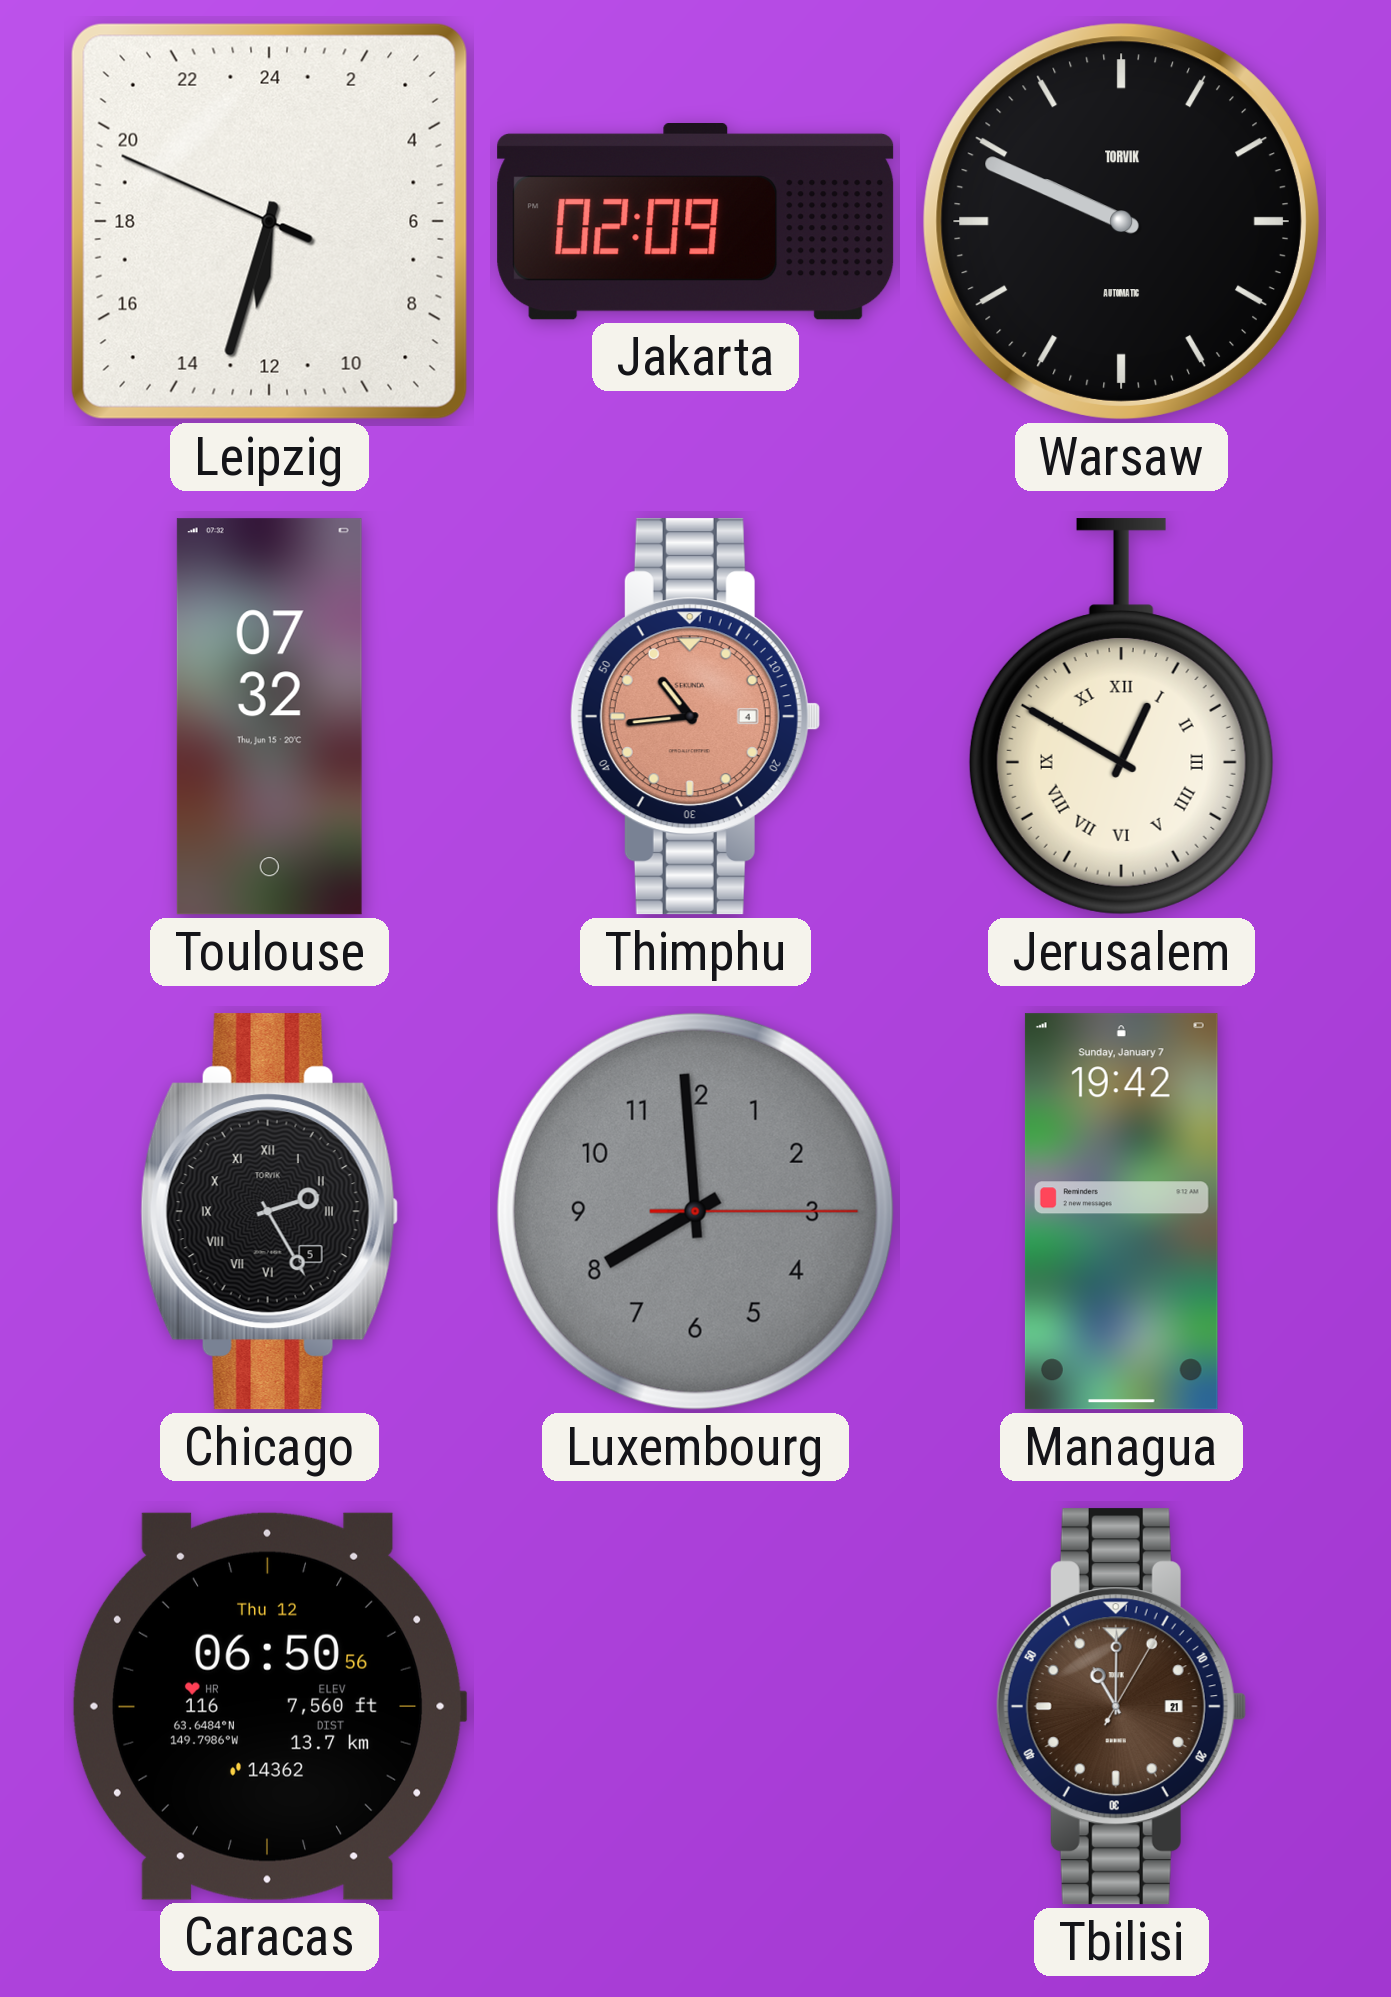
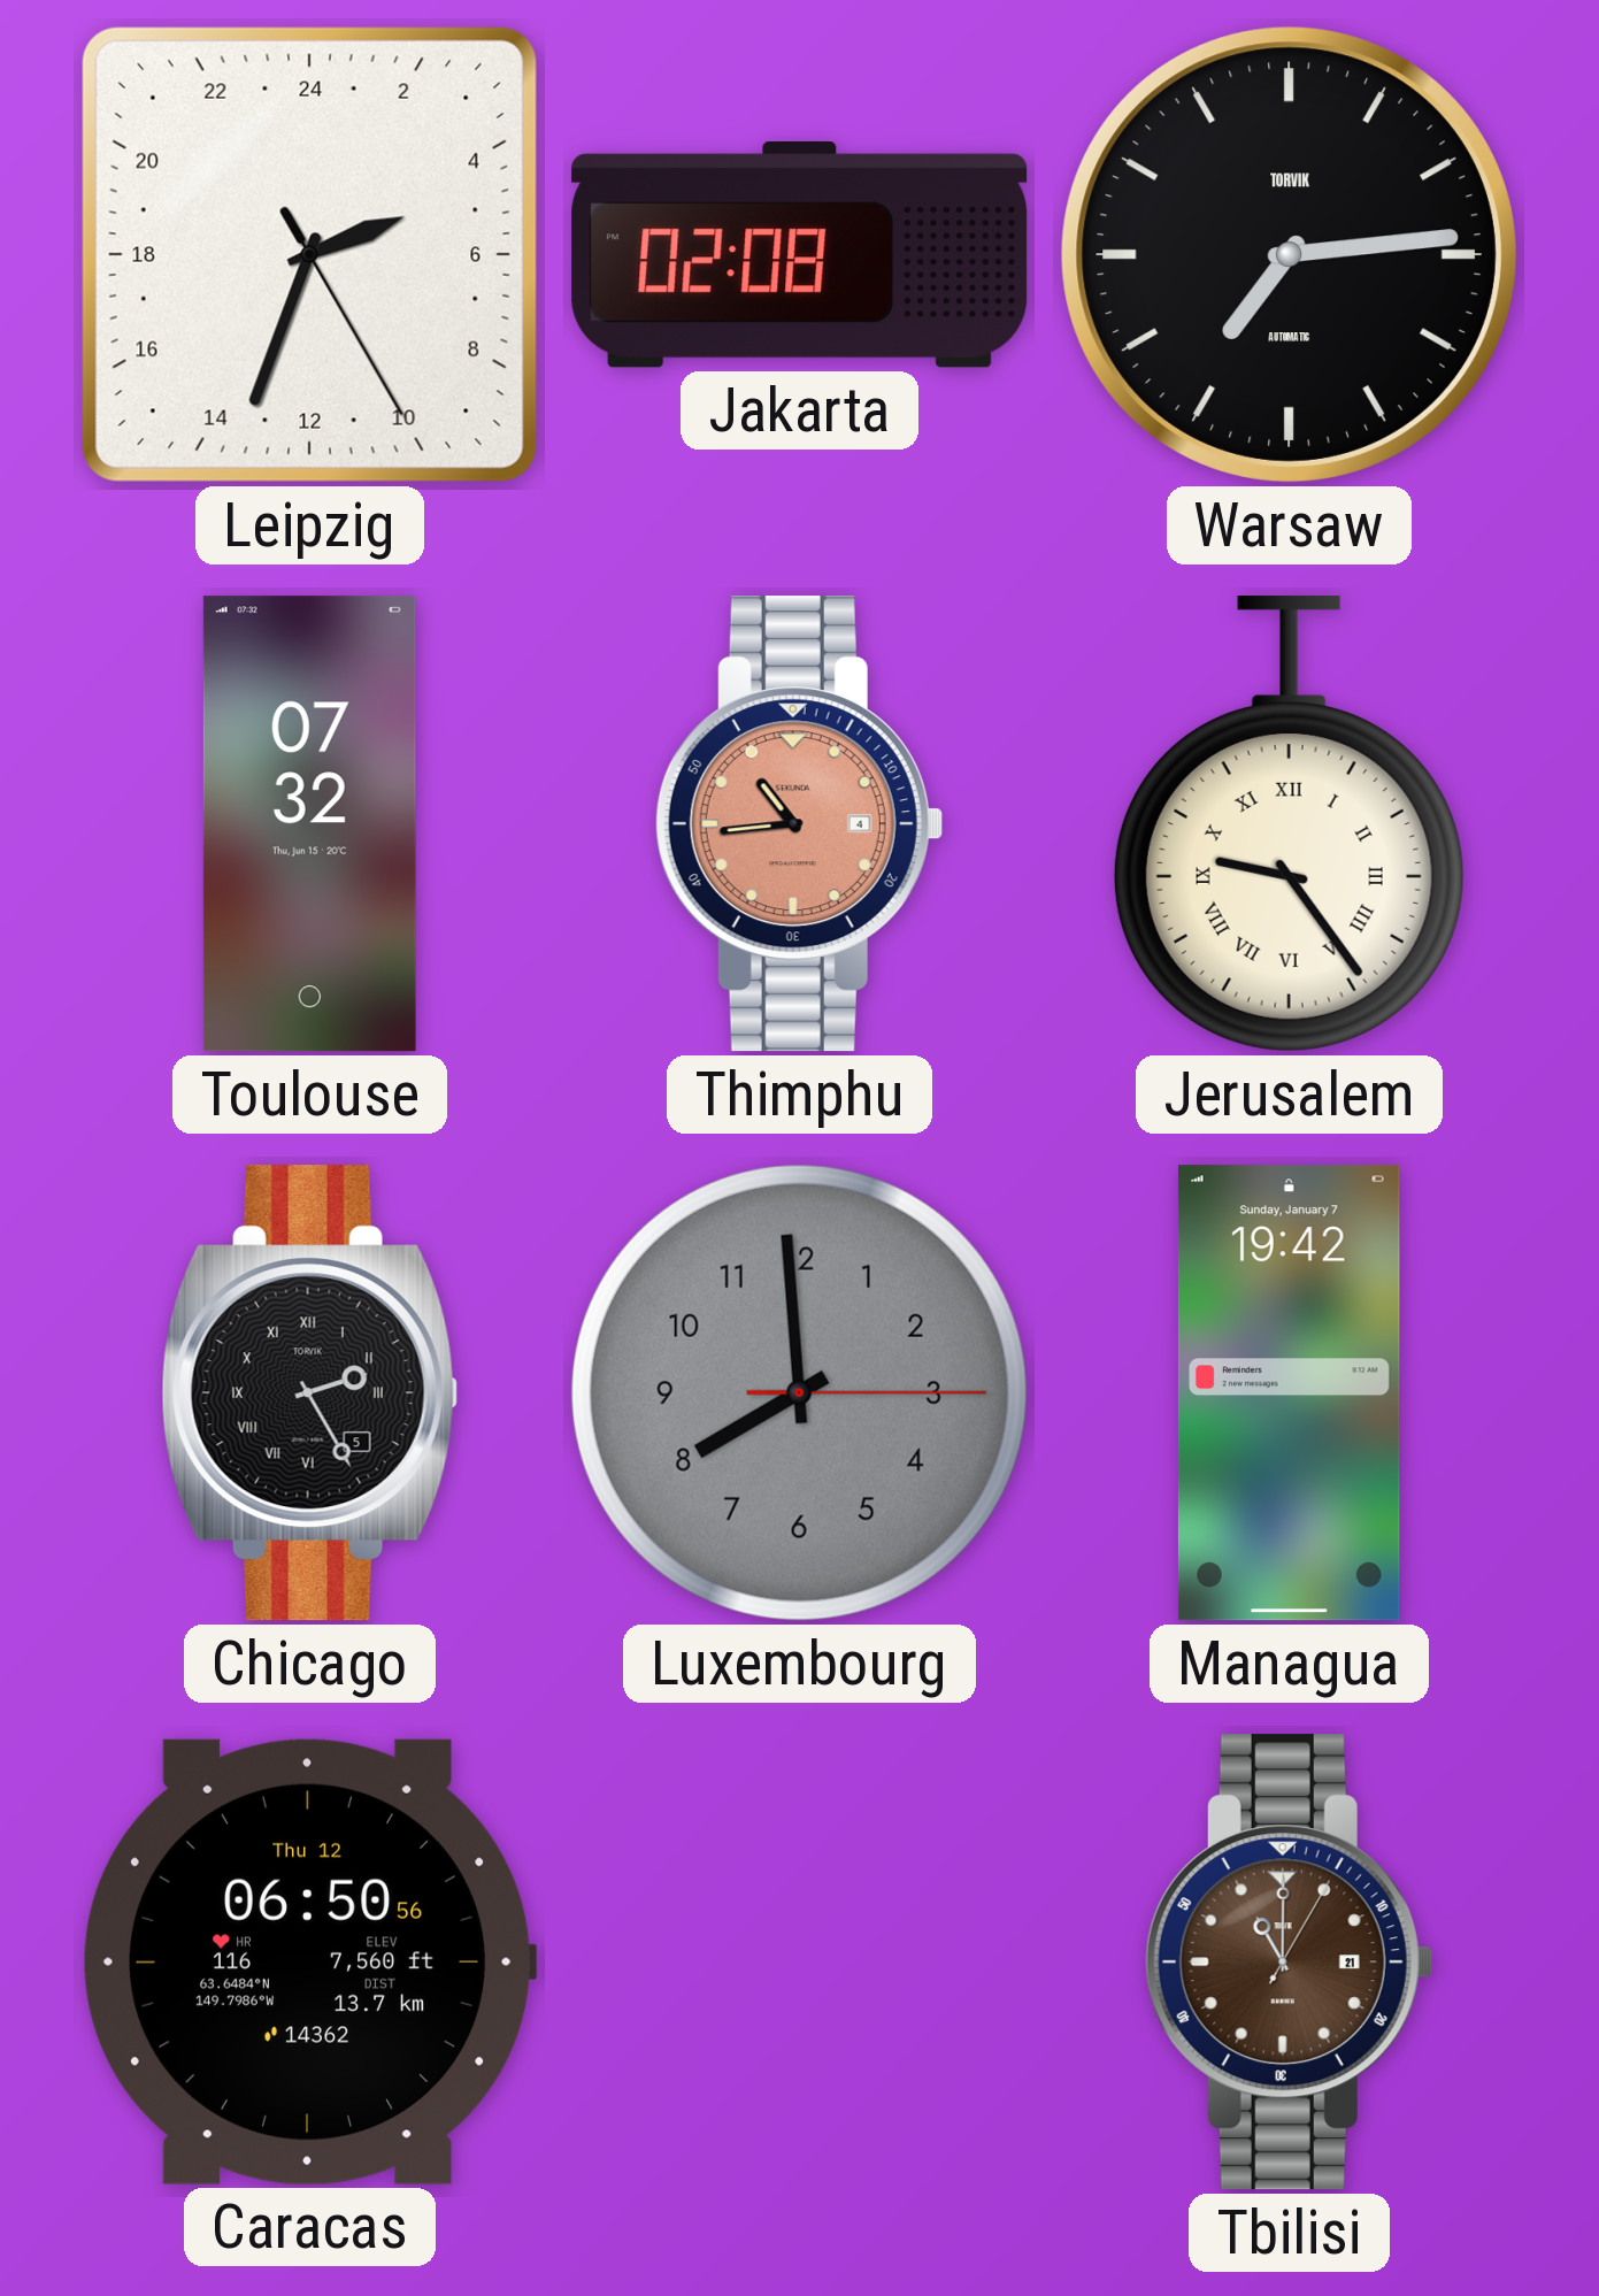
Leipzig: 12:32 -> 4:33
Jakarta: 02:09 -> 02:08
Warsaw: 9:49 -> 7:14
Jerusalem: 12:50 -> 9:24
